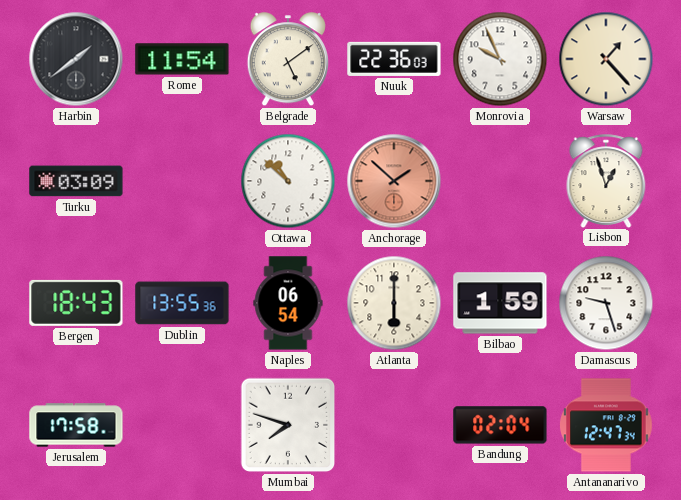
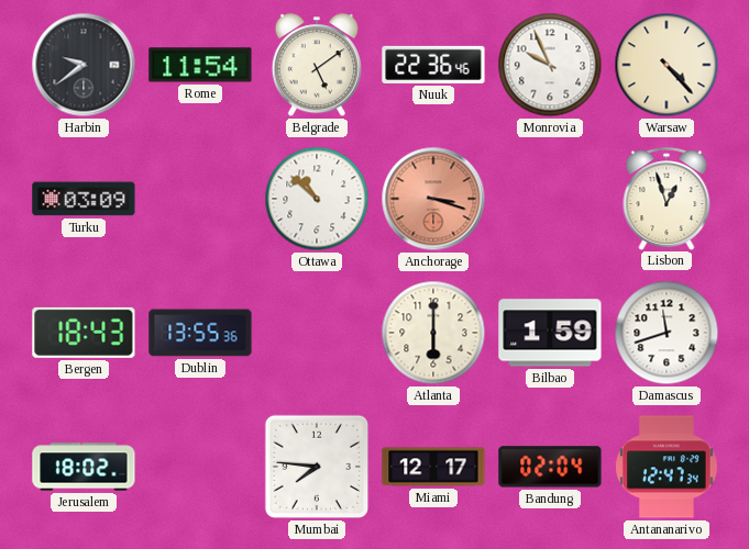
Harbin: 1:39 -> 9:39
Nuuk: 22:36:03 -> 22:36:46
Warsaw: 1:23 -> 4:23
Anchorage: 1:52 -> 3:18
Naples: 06:54 -> none
Damascus: 9:27 -> 11:42
Jerusalem: 17:58 -> 18:02
Mumbai: 7:48 -> 7:46
Miami: none -> 12:17
